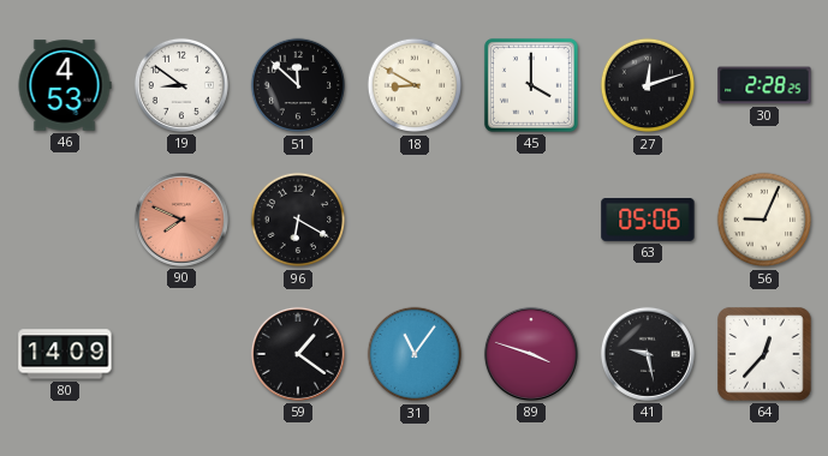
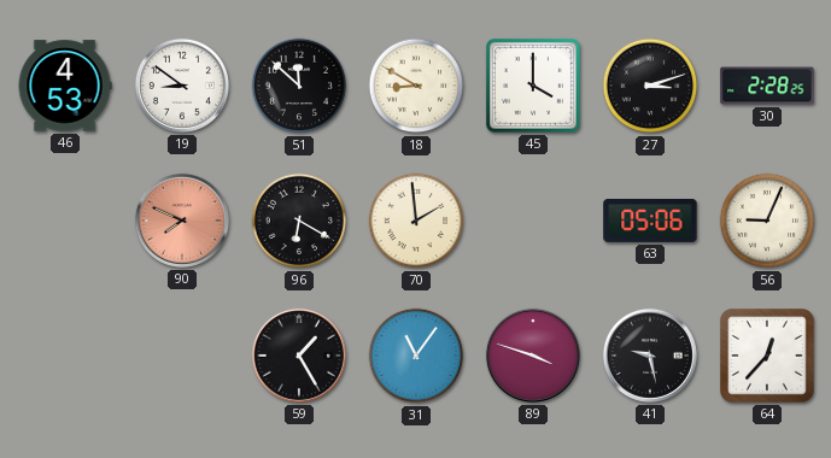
27: 12:12 -> 3:12
70: none -> 1:59
80: 14:09 -> none
59: 1:21 -> 1:25
